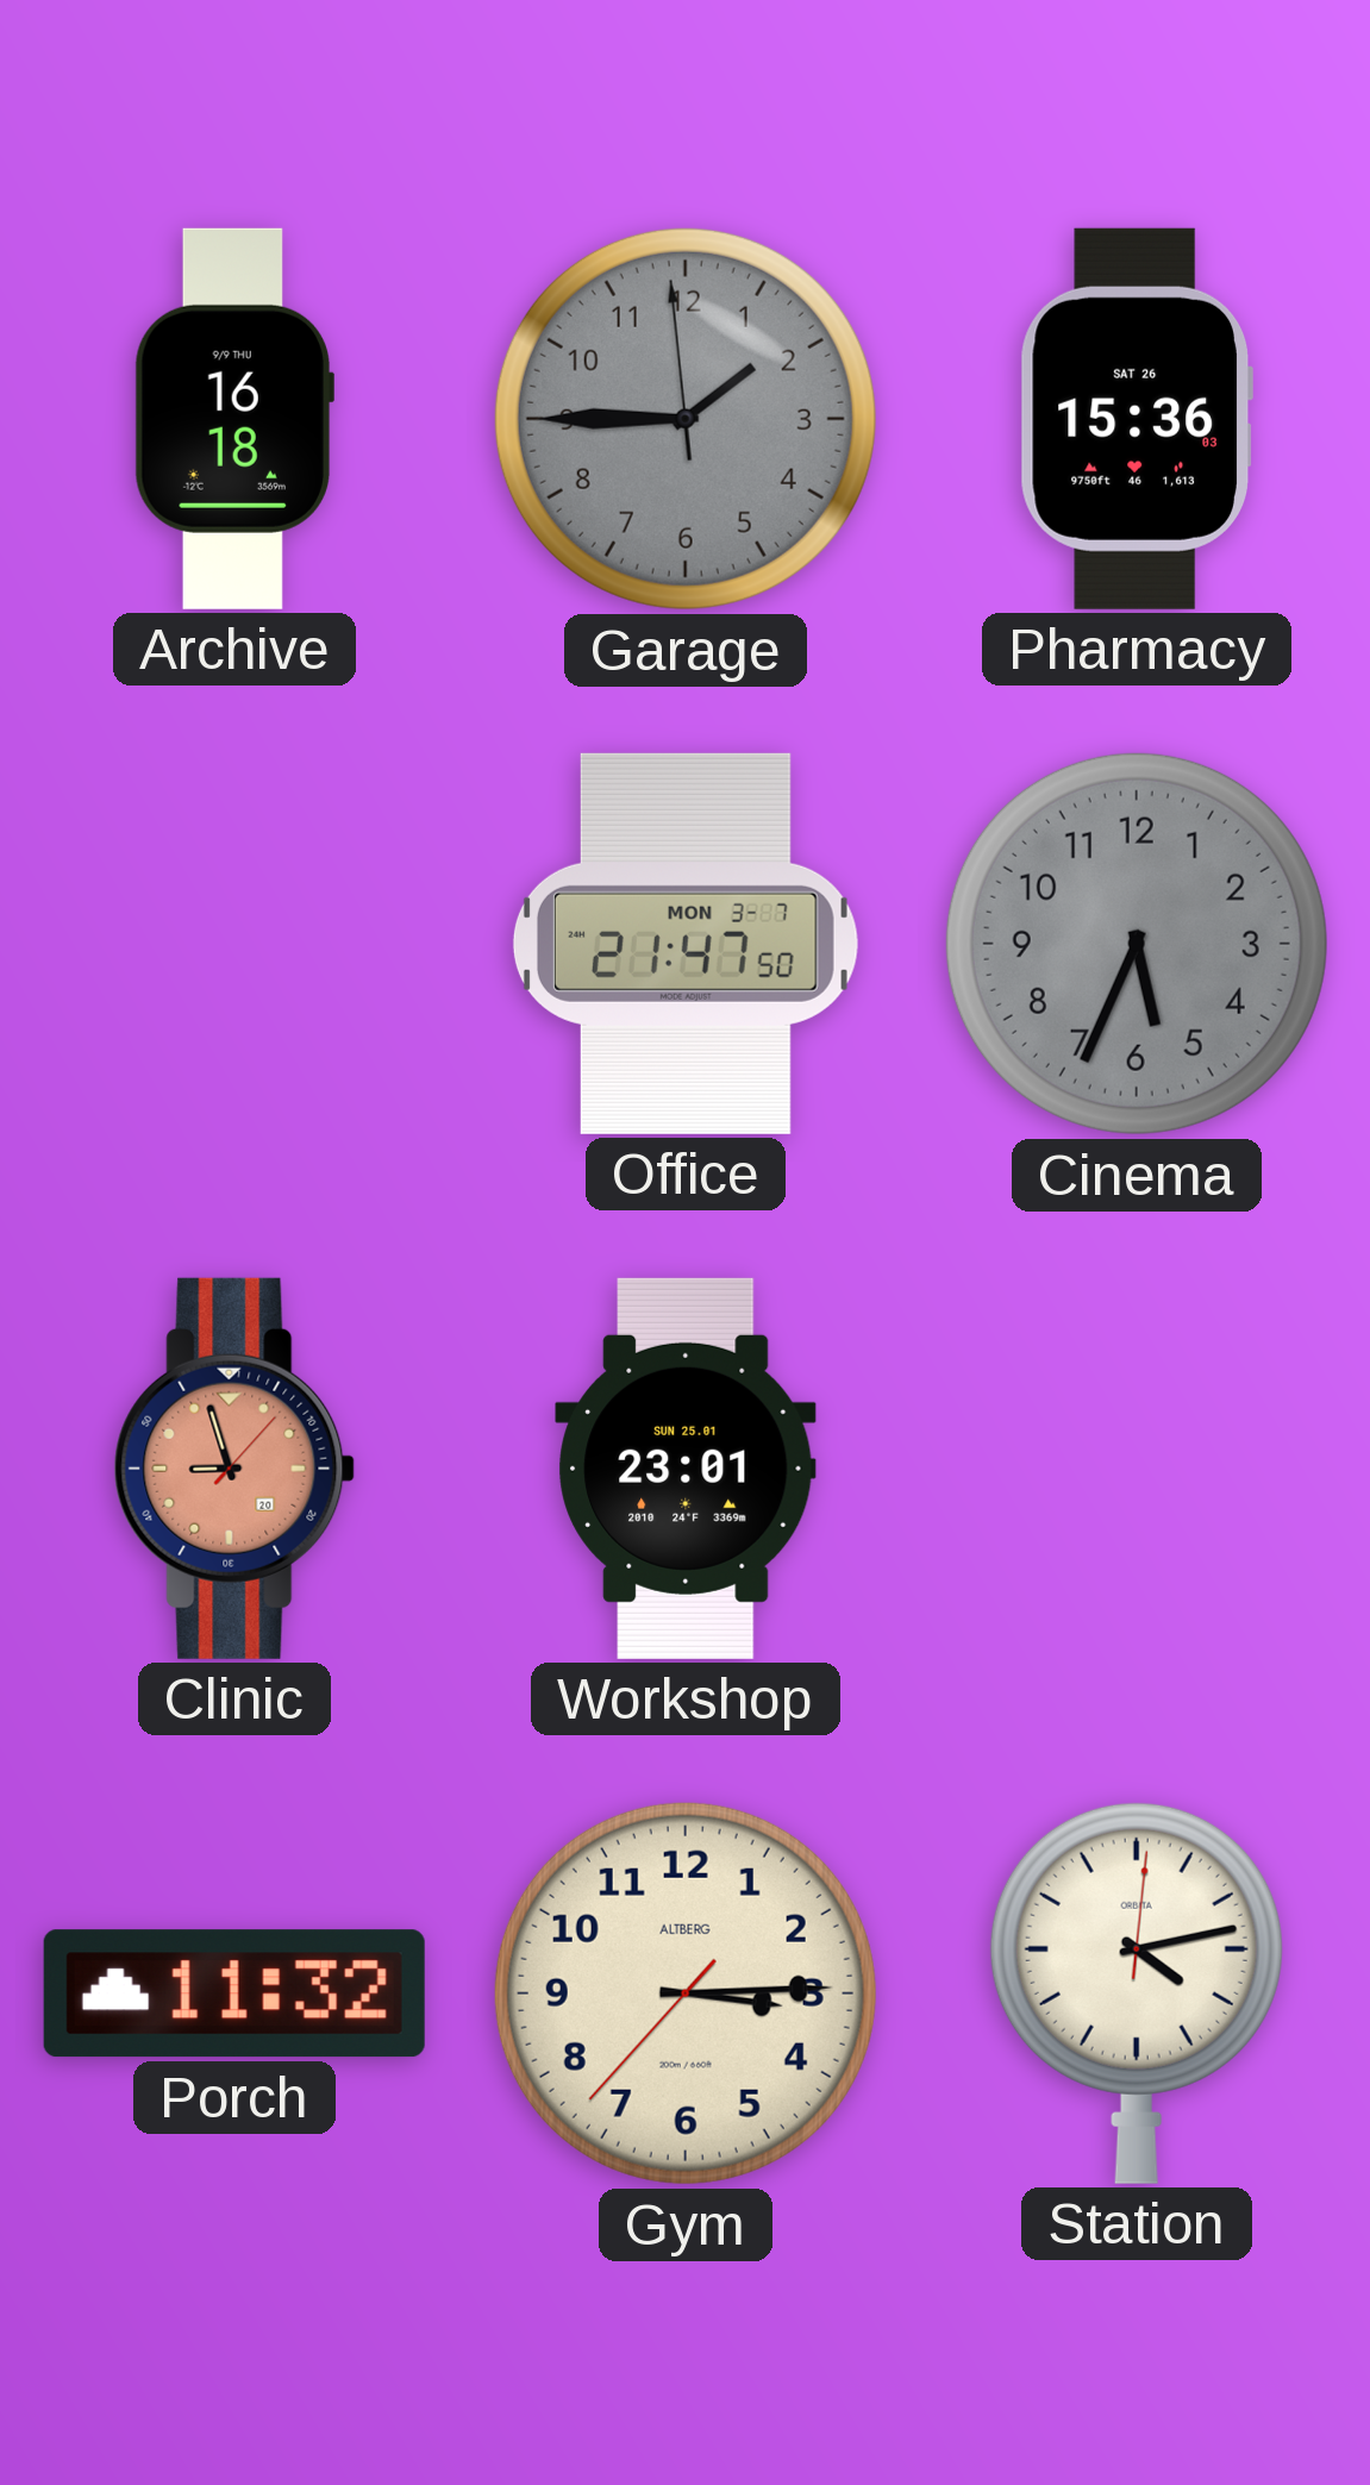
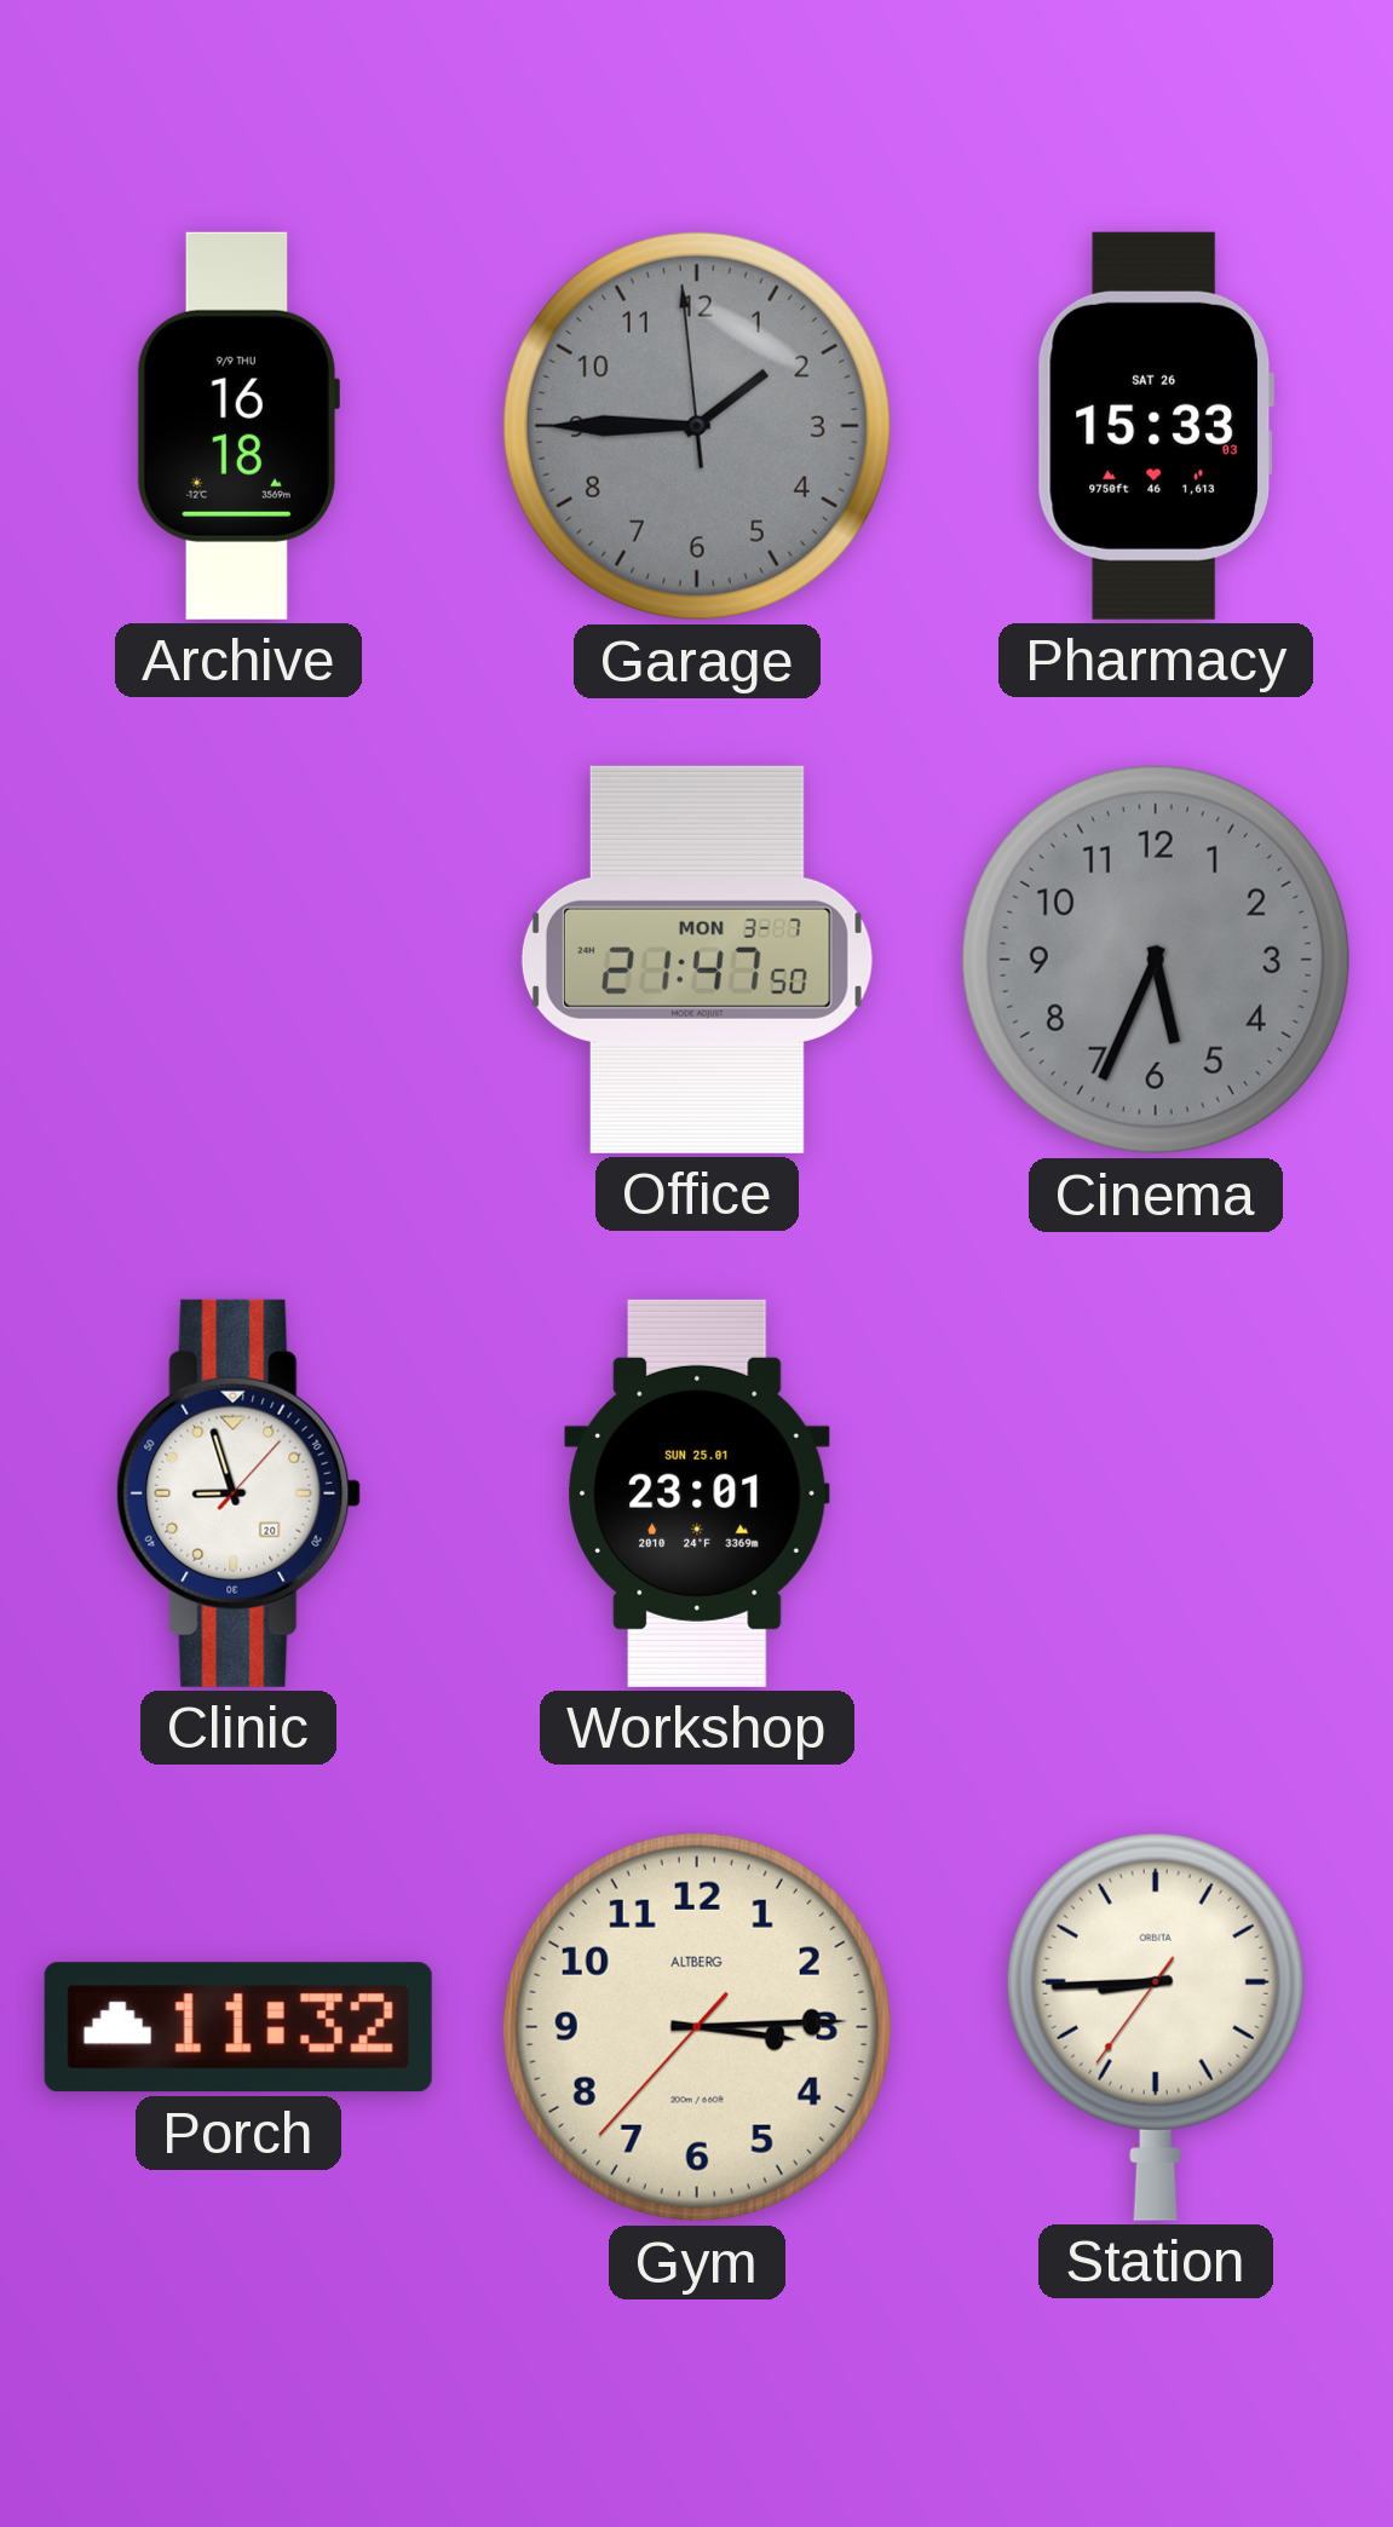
Pharmacy: 15:36 -> 15:33
Clinic dial: salmon -> white
Station: 4:13 -> 8:44
